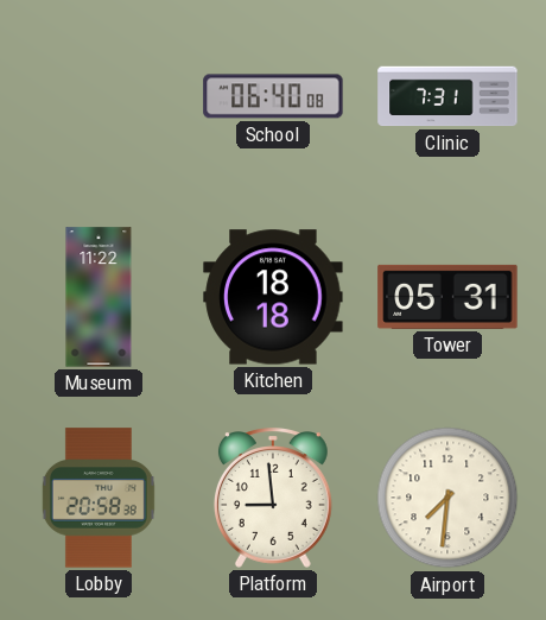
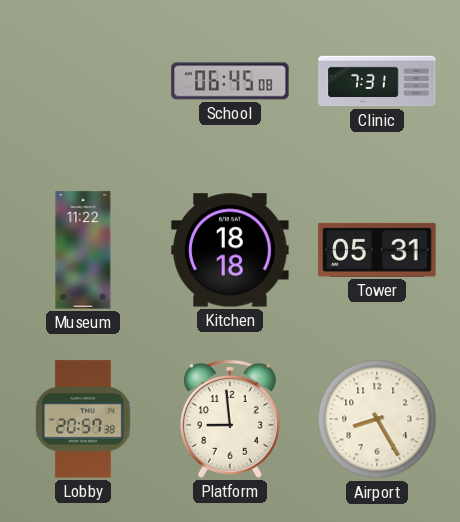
School: 06:40 -> 06:45
Lobby: 20:58 -> 20:57
Airport: 7:31 -> 8:25
